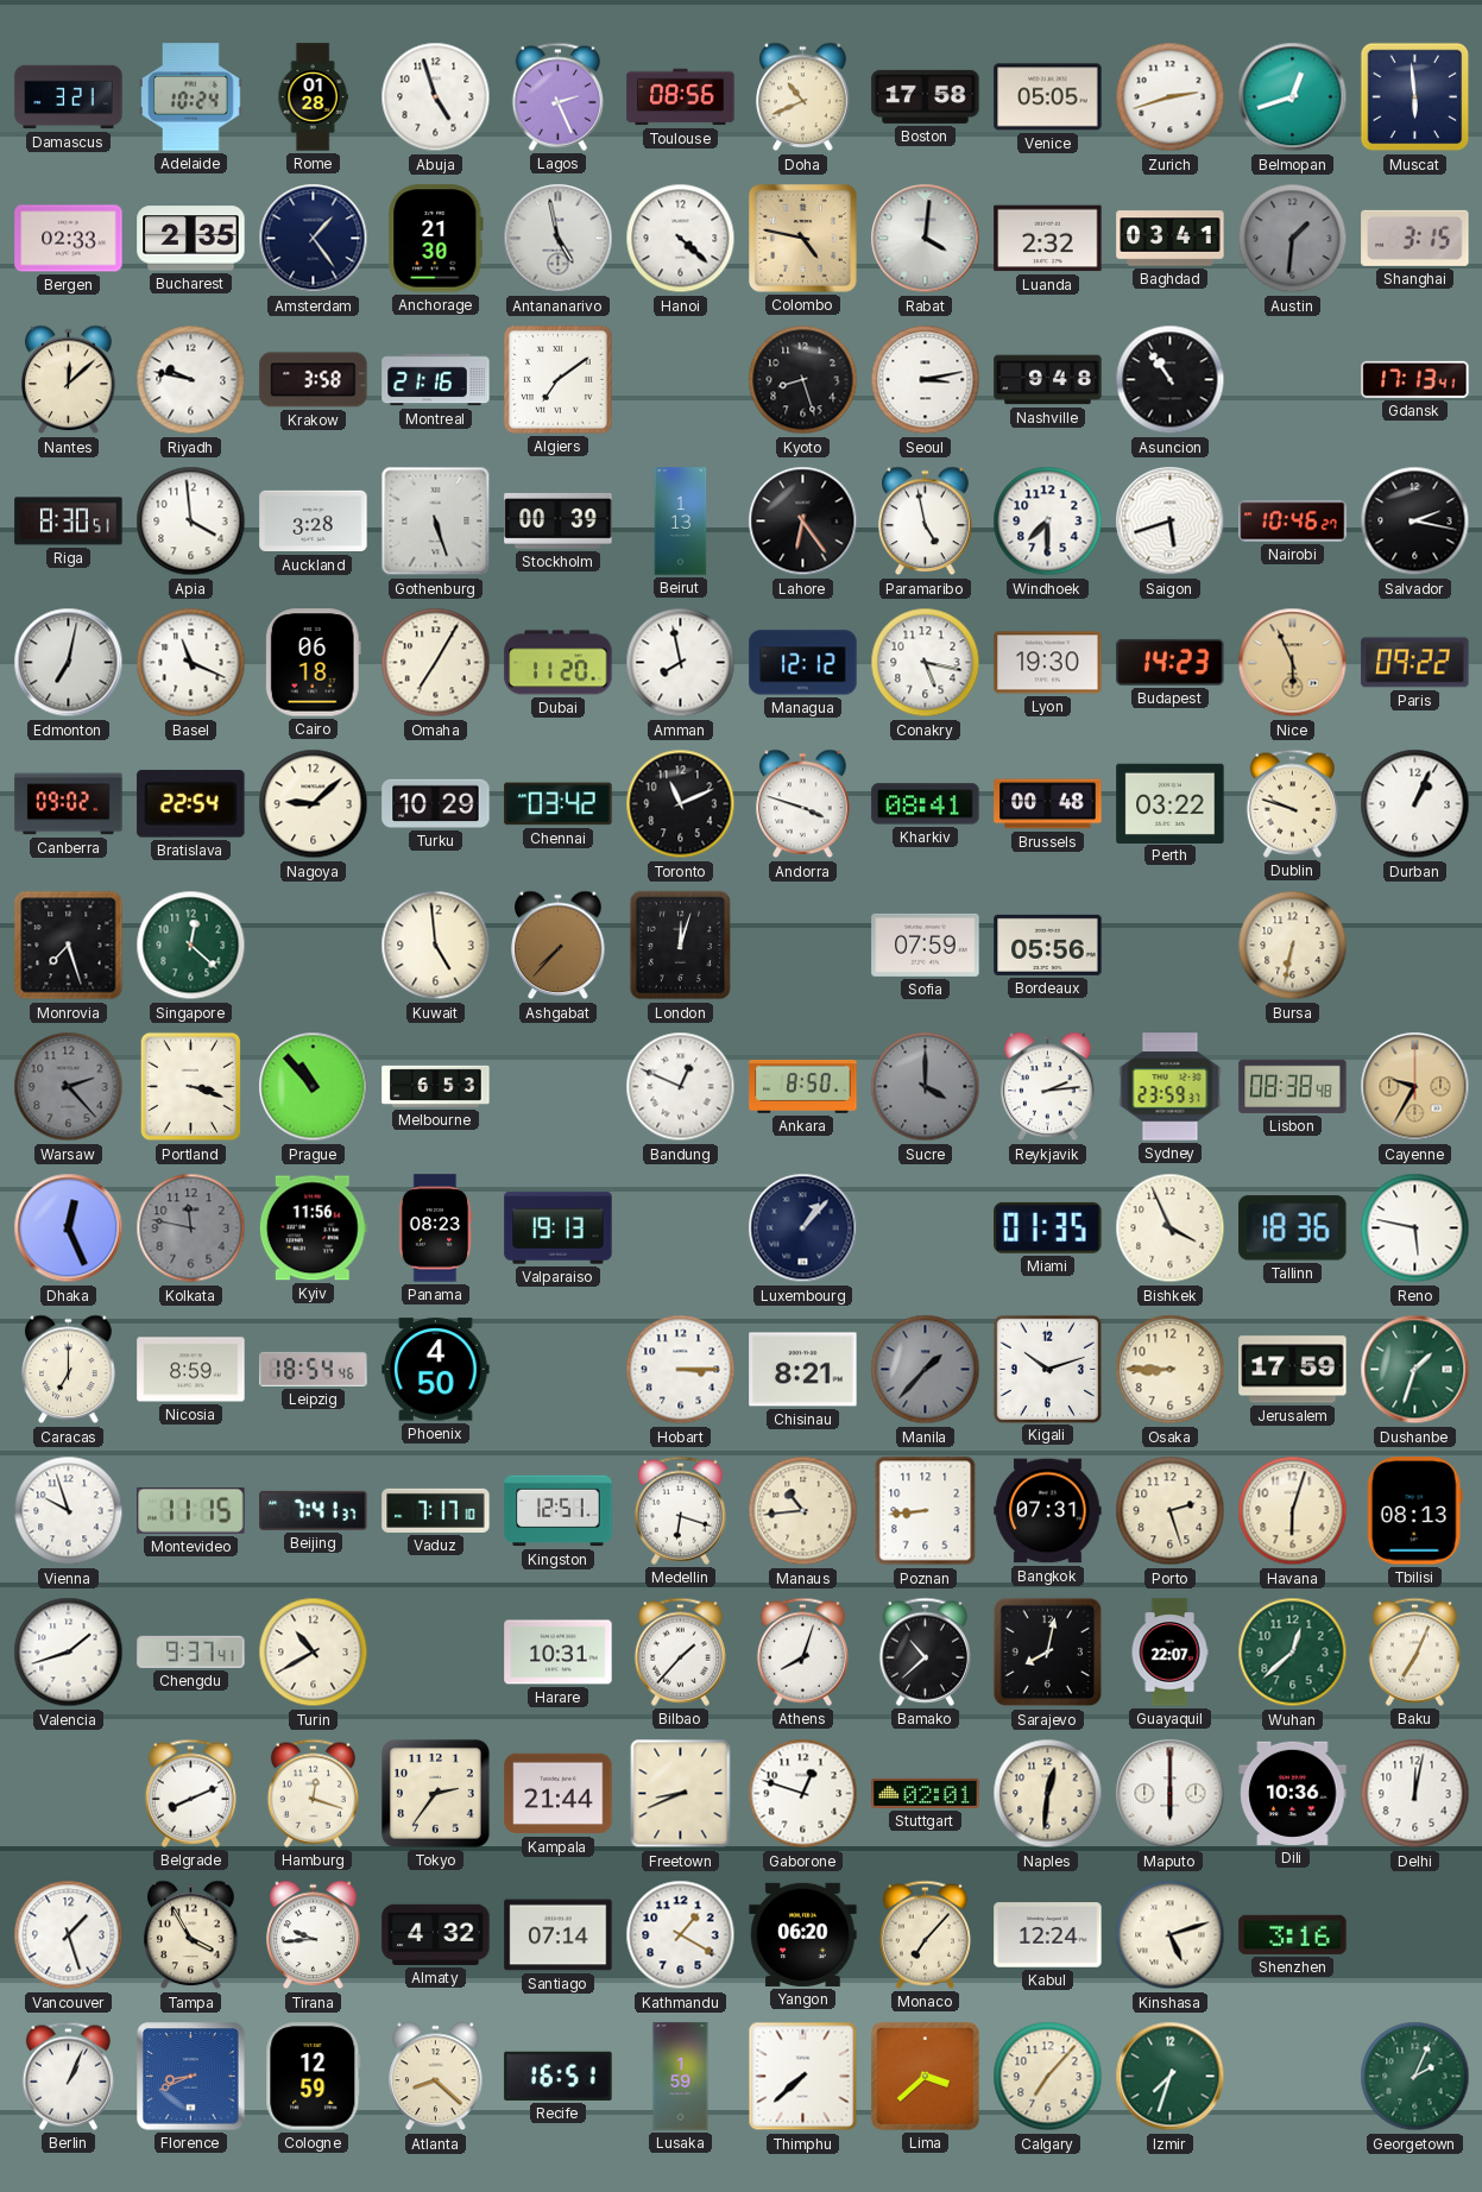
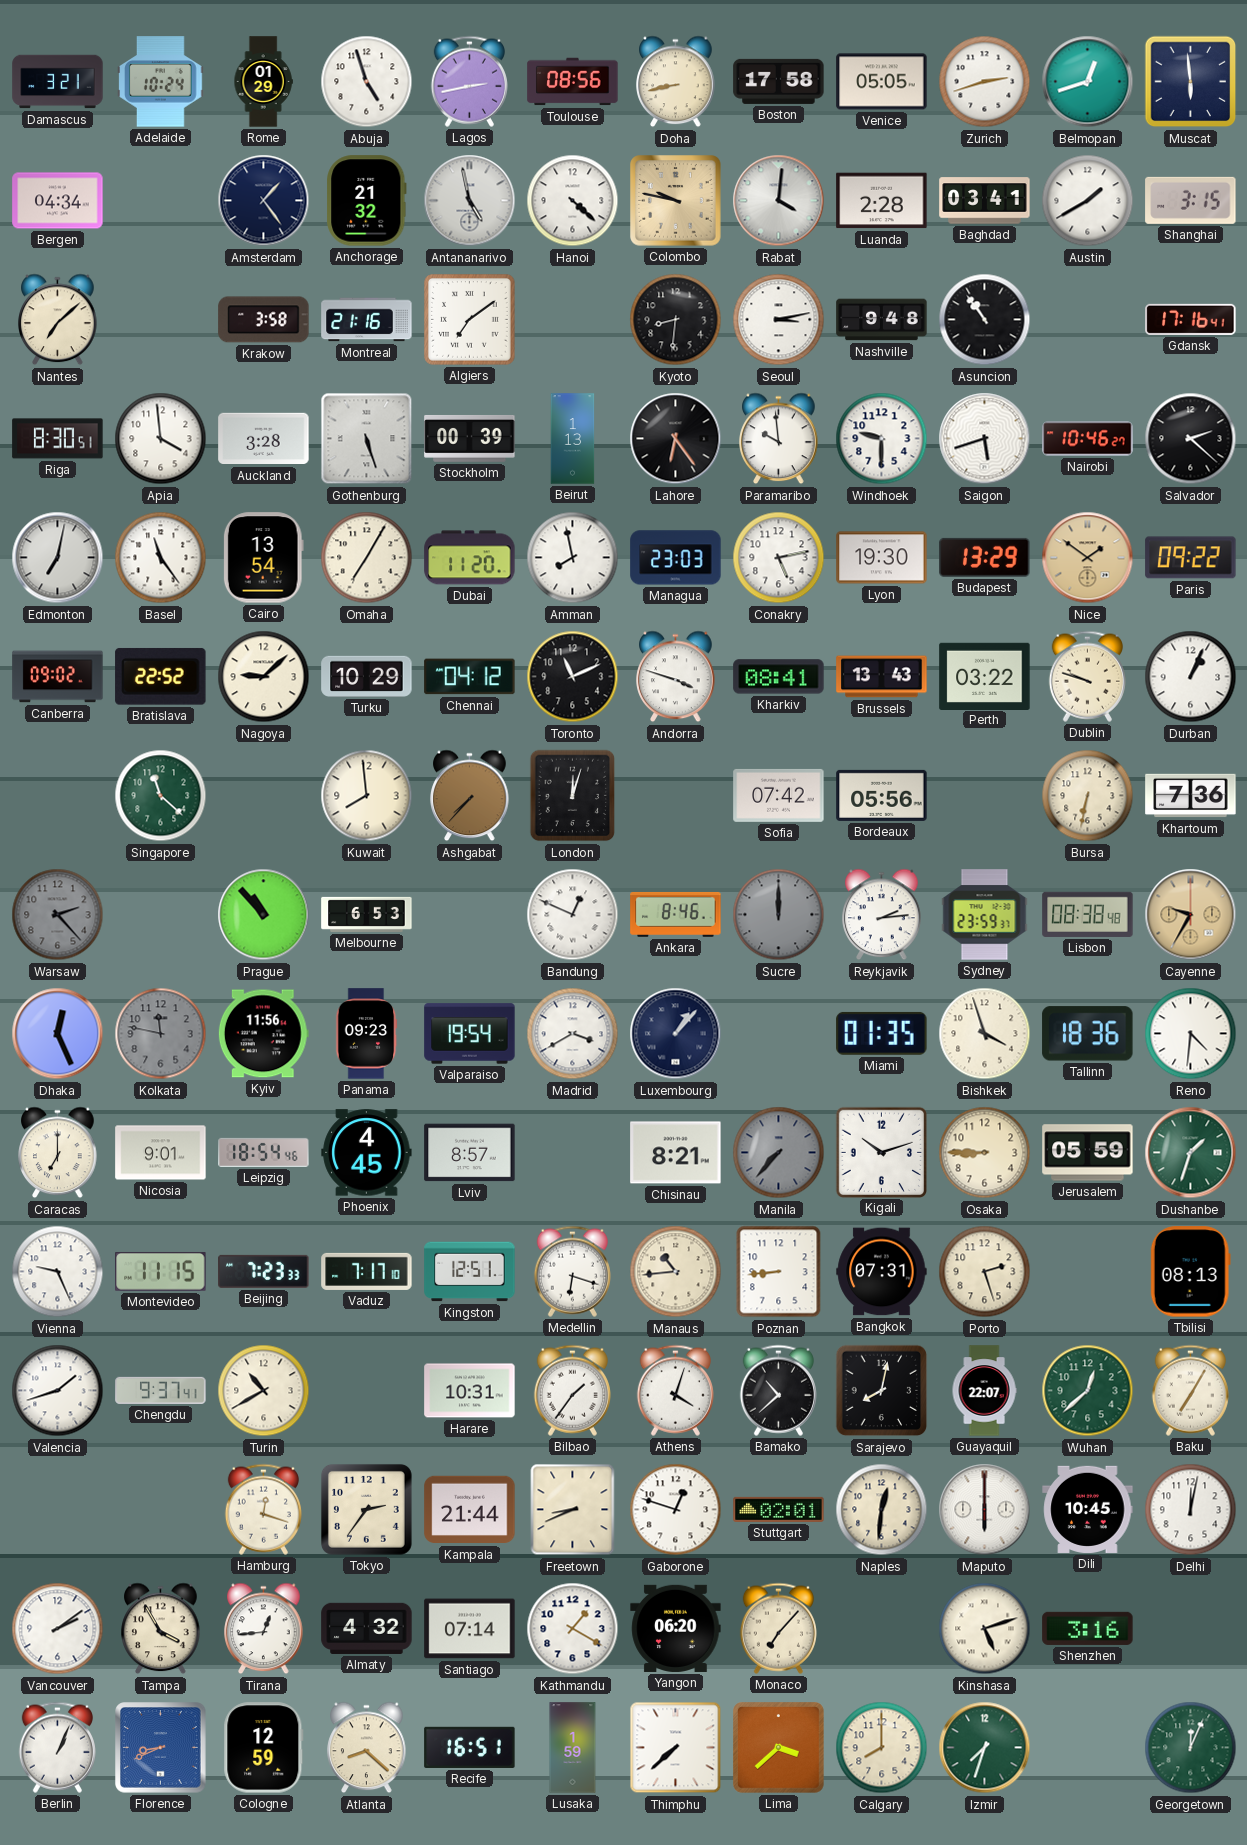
Rome: 01:28 -> 01:29
Lagos: 2:26 -> 2:43
Doha: 10:41 -> 8:43
Bergen: 02:33 -> 04:34
Bucharest: 2:35 -> none
Anchorage: 21:30 -> 21:32
Colombo: 4:47 -> 9:47
Luanda: 2:32 -> 2:28
Austin: 1:31 -> 1:40
Austin dial: grey -> white
Nantes: 12:08 -> 7:08
Riyadh: 9:47 -> none
Kyoto: 8:27 -> 8:31
Gdansk: 17:13 -> 17:16
Paramaribo: 4:58 -> 9:59
Windhoek: 7:30 -> 9:30
Salvador: 2:17 -> 2:22
Basel: 11:19 -> 11:24
Cairo: 06:18 -> 13:54
Managua: 12:12 -> 23:03
Conakry: 5:17 -> 5:13
Budapest: 14:23 -> 13:29
Nice: 5:56 -> 1:51
Bratislava: 22:54 -> 22:52
Chennai: 03:42 -> 04:12
Brussels: 00:48 -> 13:43
Monrovia: 7:27 -> none
Singapore: 12:22 -> 11:22
Kuwait: 4:59 -> 7:59
Sofia: 07:59 -> 07:42
Khartoum: none -> 7:36
Portland: 3:18 -> none
Ankara: 8:50 -> 8:46
Sucre: 4:00 -> 12:00
Panama: 08:23 -> 09:23
Valparaiso: 19:13 -> 19:54
Madrid: none -> 3:40
Bishkek: 3:56 -> 3:57
Reno: 5:47 -> 4:31
Nicosia: 8:59 -> 9:01
Phoenix: 4:50 -> 4:45
Lviv: none -> 8:57
Hobart: 3:15 -> none
Manila: 1:37 -> 7:37
Jerusalem: 17:59 -> 05:59
Vienna: 9:57 -> 9:26
Beijing: 7:41 -> 7:23
Havana: 6:03 -> none
Bilbao: 1:37 -> 1:36
Athens: 8:03 -> 4:03
Baku: 7:04 -> 7:05
Belgrade: 8:11 -> none
Dili: 10:36 -> 10:45
Vancouver: 1:27 -> 2:09
Tirana: 9:44 -> 12:44
Kabul: 12:24 -> none
Calgary: 7:07 -> 8:00
Georgetown: 2:04 -> 12:04
